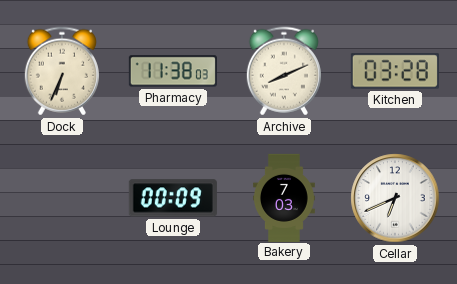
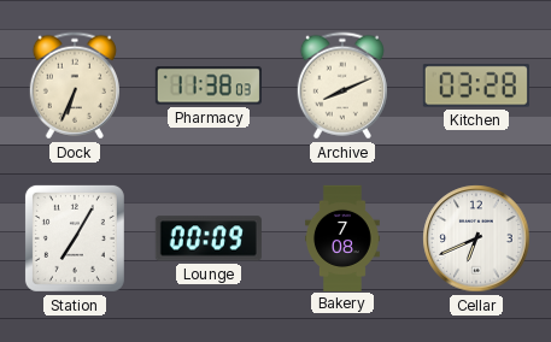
Station: none -> 7:05
Bakery: 7:03 -> 7:08
